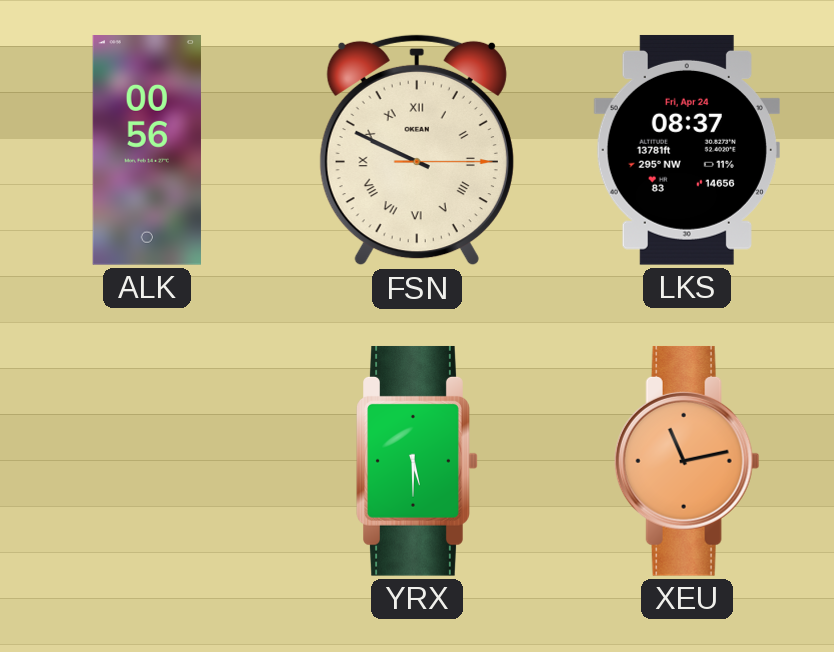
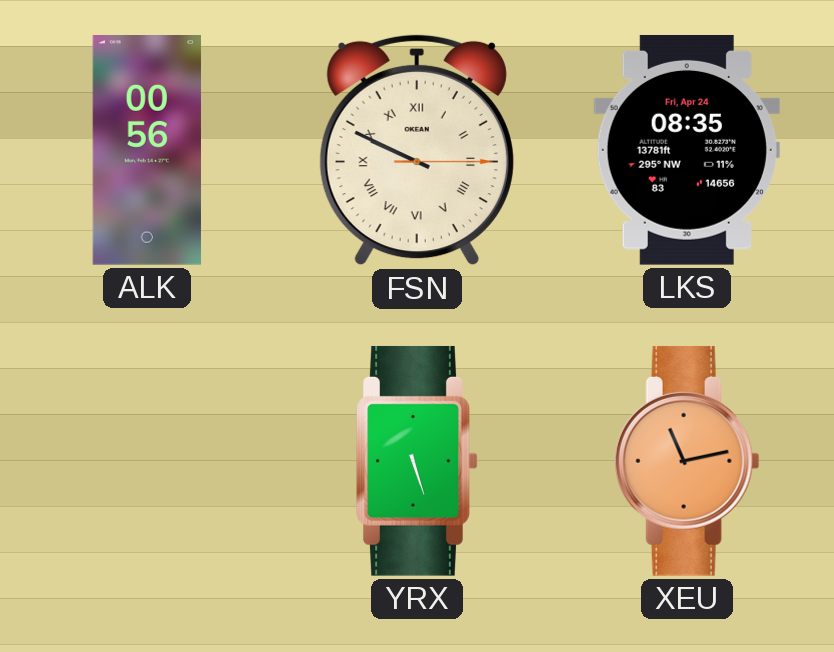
LKS: 08:37 -> 08:35
YRX: 5:30 -> 5:27
